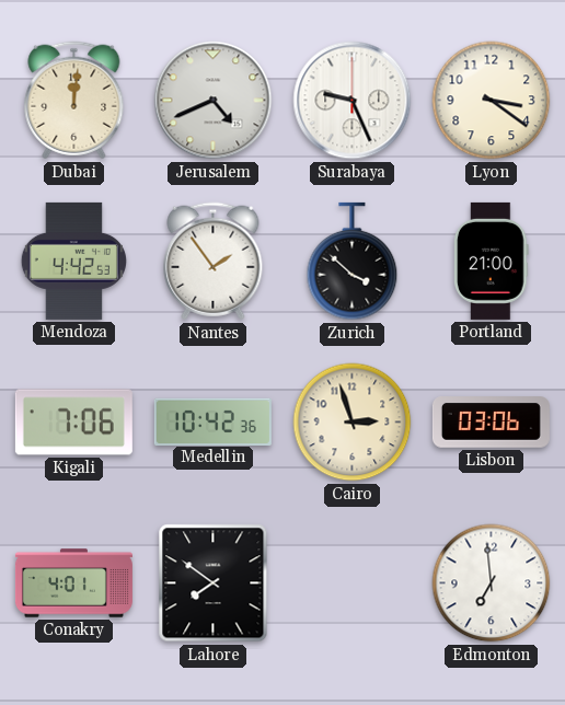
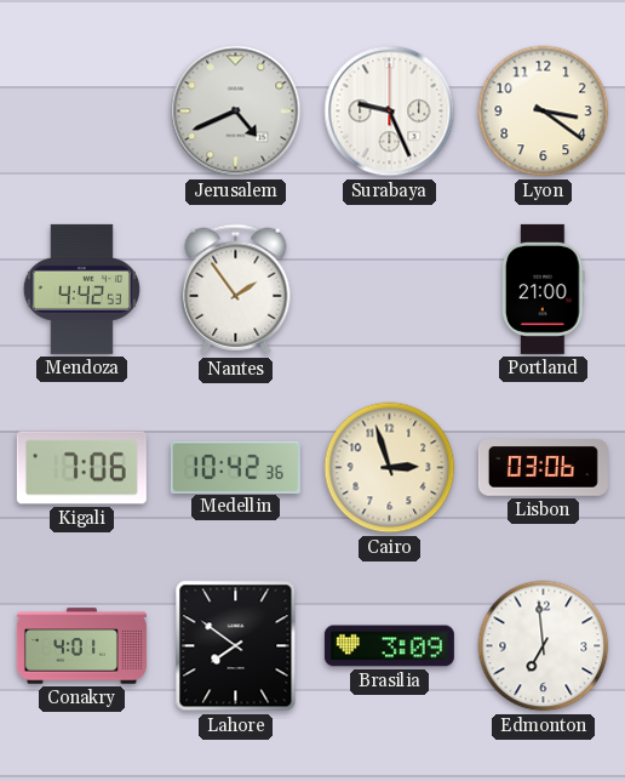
Dubai: 12:01 -> none
Zurich: 3:52 -> none
Brasilia: none -> 3:09
